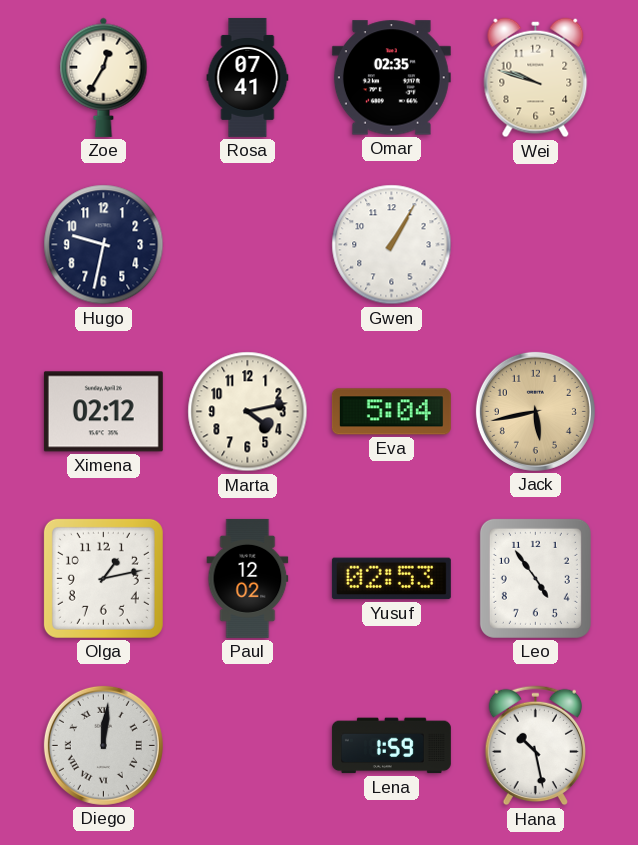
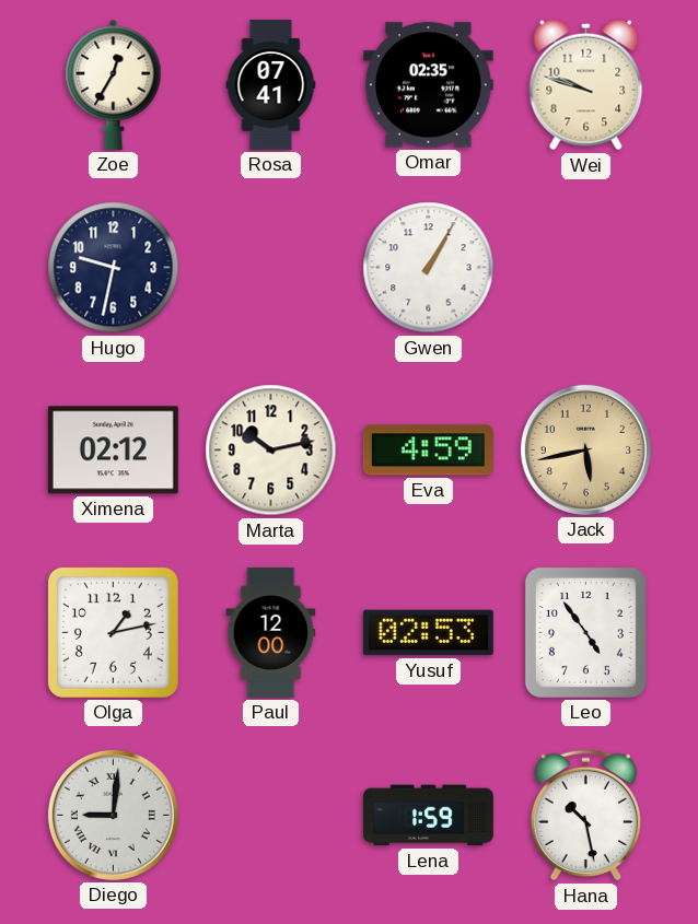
Marta: 4:13 -> 10:13
Eva: 5:04 -> 4:59
Paul: 12:02 -> 12:00
Diego: 12:01 -> 9:01
